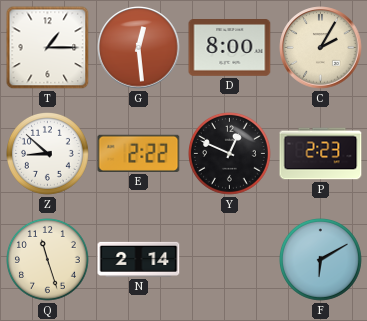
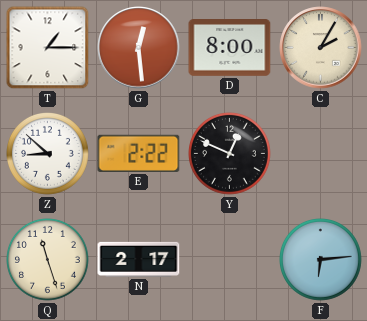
P: 2:23 -> none
N: 2:14 -> 2:17
F: 6:10 -> 6:14
